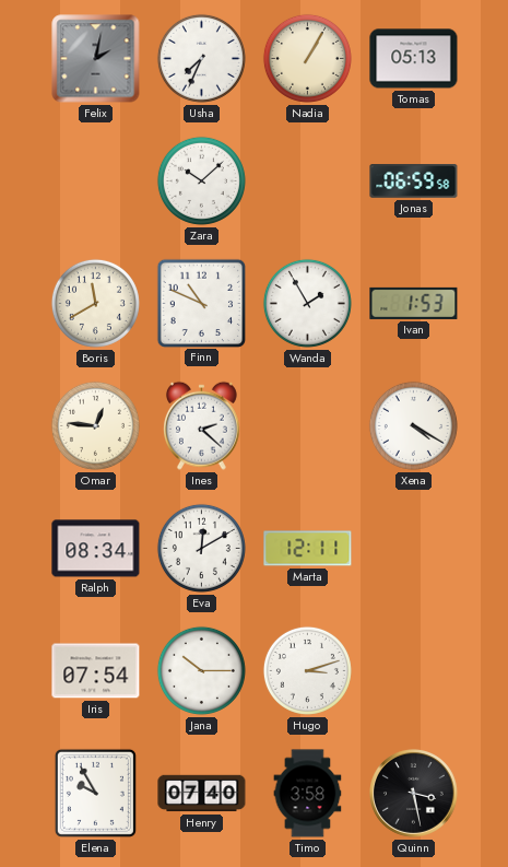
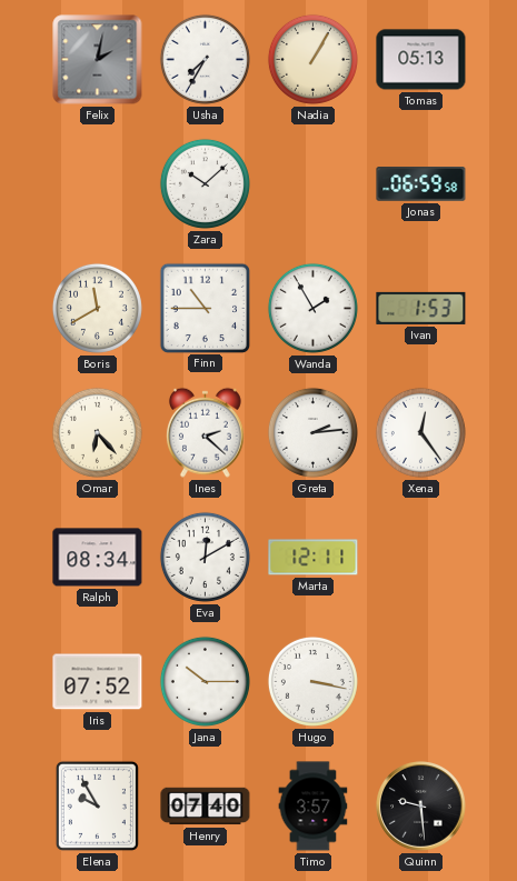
Usha: 7:34 -> 7:35
Finn: 10:49 -> 10:45
Omar: 12:46 -> 6:23
Greta: none -> 2:14
Xena: 4:20 -> 12:24
Iris: 07:54 -> 07:52
Hugo: 3:12 -> 3:17
Timo: 3:58 -> 3:57
Quinn: 3:28 -> 9:29
